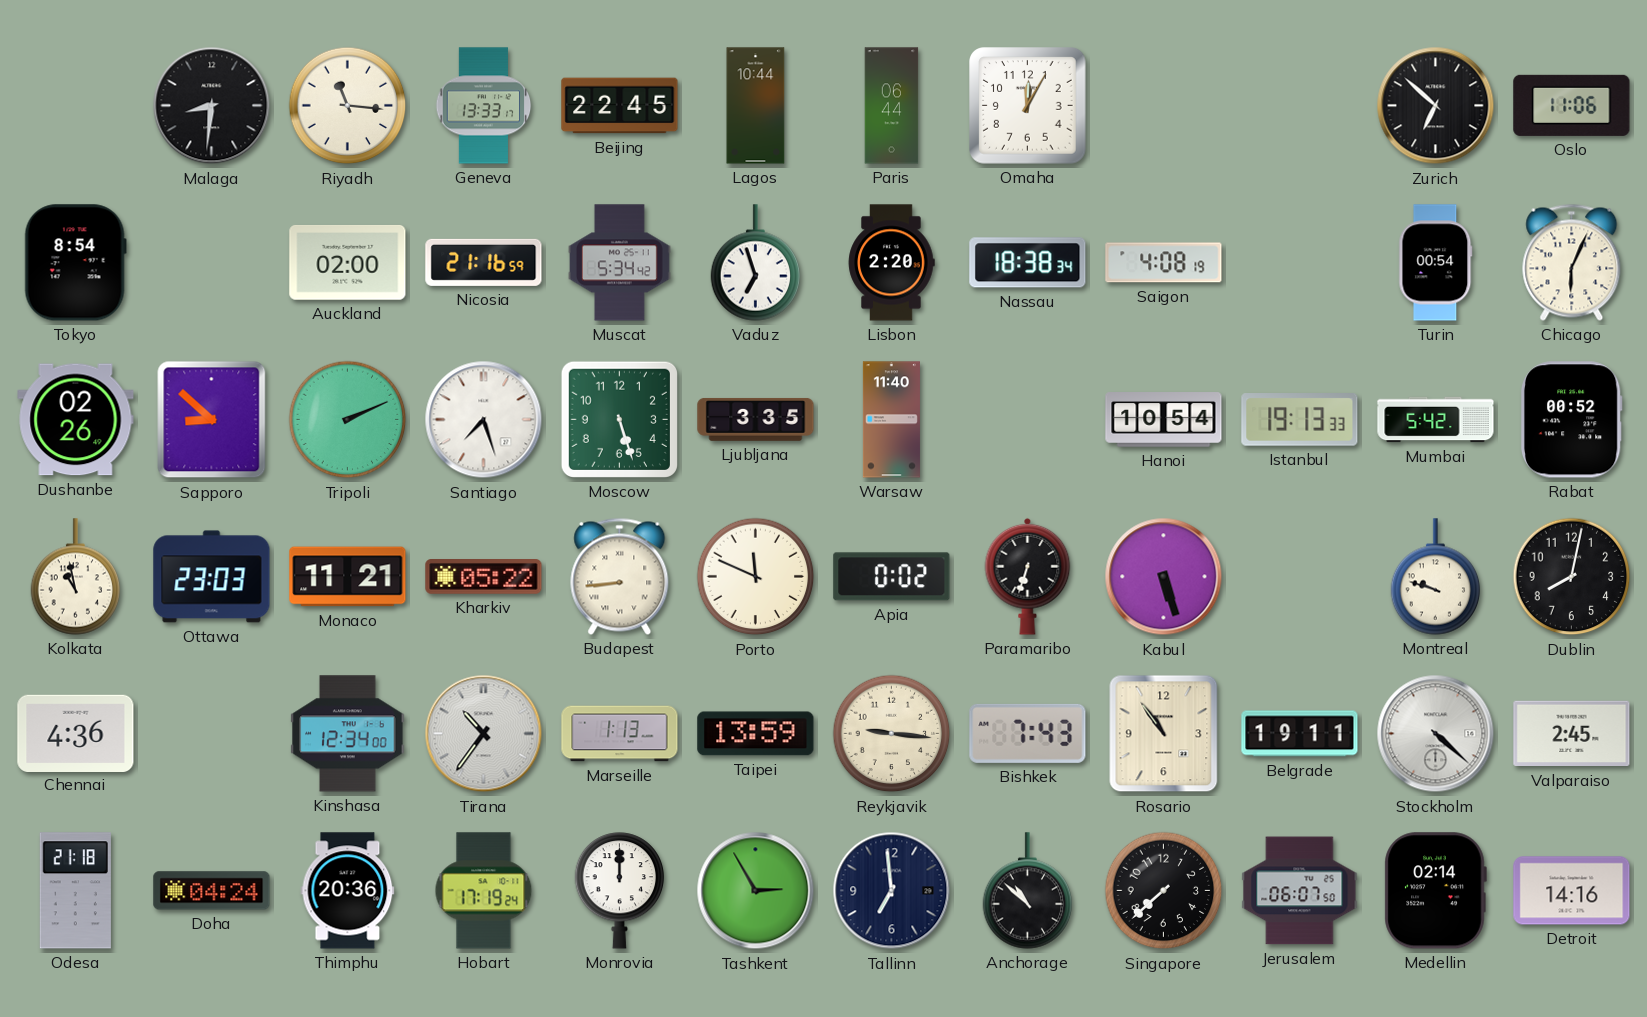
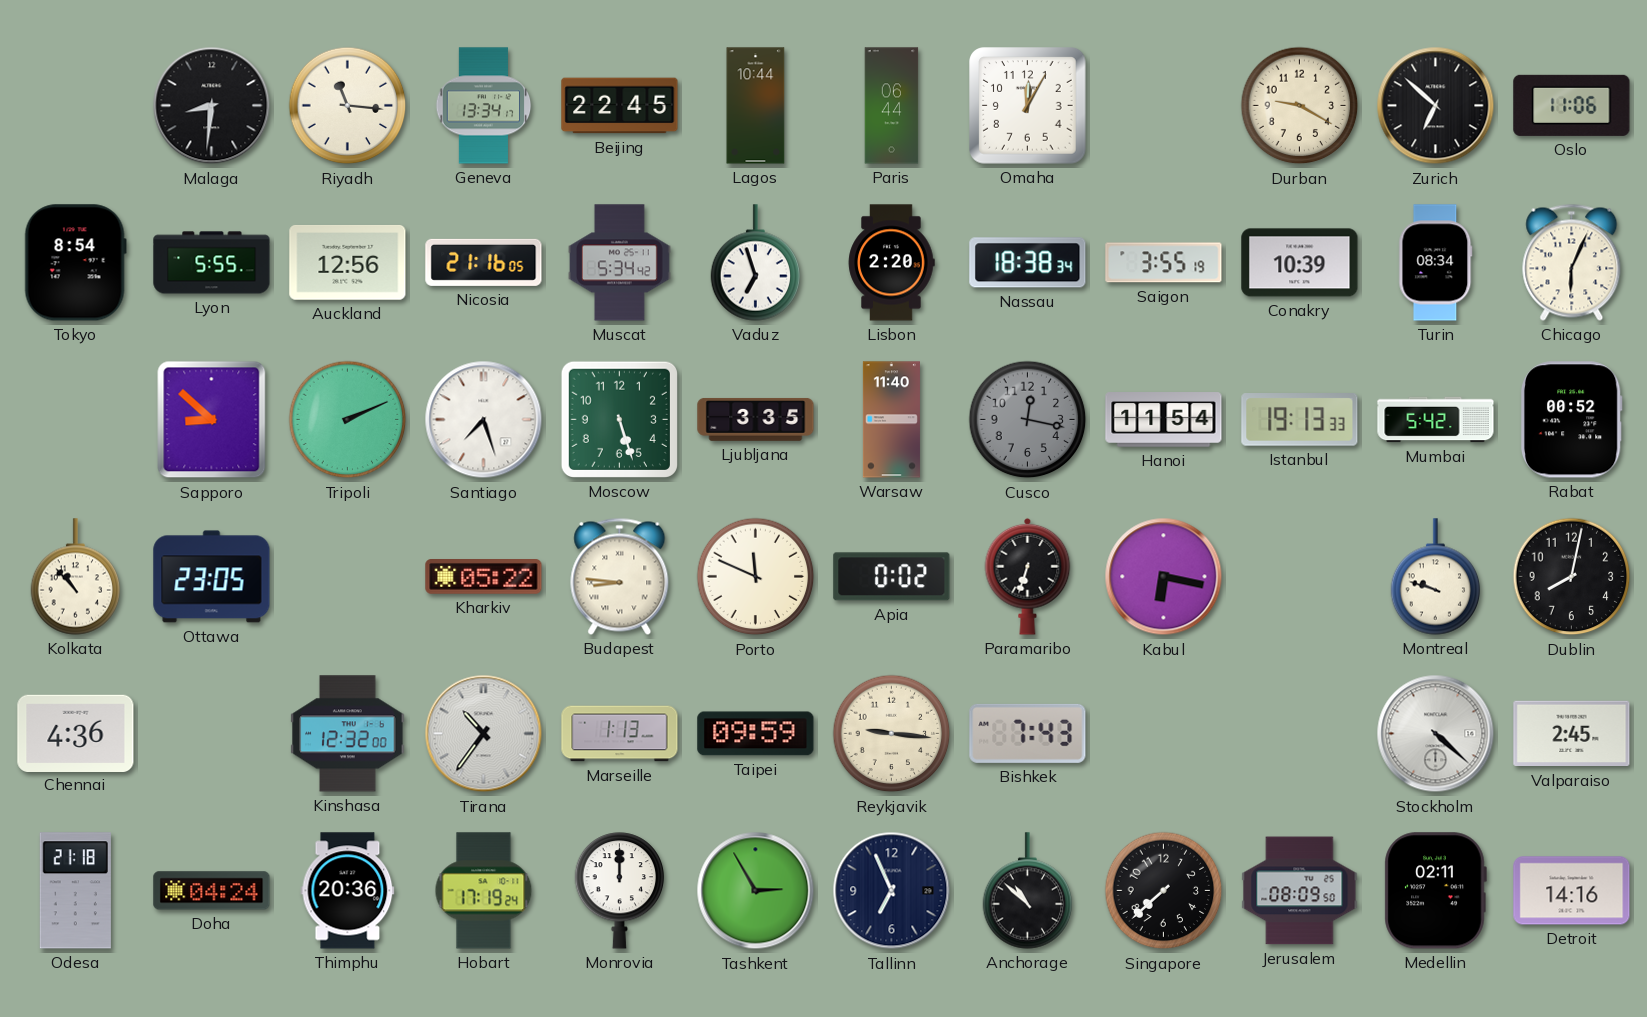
Geneva: 13:33 -> 13:34
Durban: none -> 9:20
Lyon: none -> 5:55
Auckland: 02:00 -> 12:56
Nicosia: 21:16:59 -> 21:16:05
Saigon: 4:08 -> 3:55
Conakry: none -> 10:39
Turin: 00:54 -> 08:34
Dushanbe: 02:26 -> none
Cusco: none -> 12:17
Hanoi: 10:54 -> 11:54
Kolkata: 10:58 -> 10:53
Ottawa: 23:03 -> 23:05
Monaco: 11:21 -> none
Budapest: 8:44 -> 8:46
Kabul: 5:27 -> 6:17
Kinshasa: 12:34 -> 12:32
Taipei: 13:59 -> 09:59
Rosario: 10:54 -> none
Belgrade: 19:11 -> none
Tallinn: 6:59 -> 6:56
Jerusalem: 06:07 -> 08:09
Medellin: 02:14 -> 02:11
